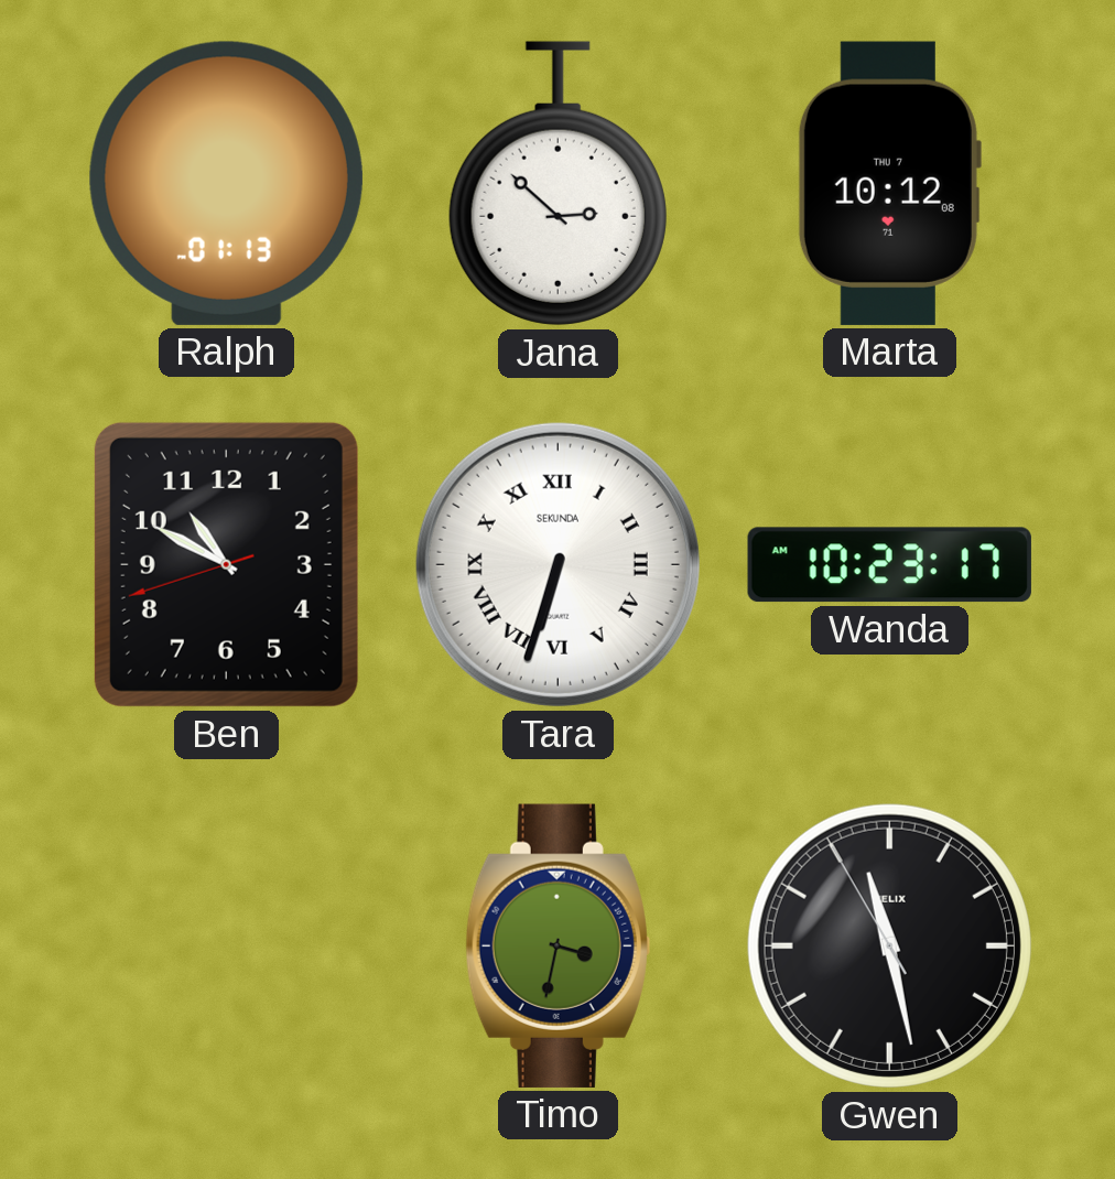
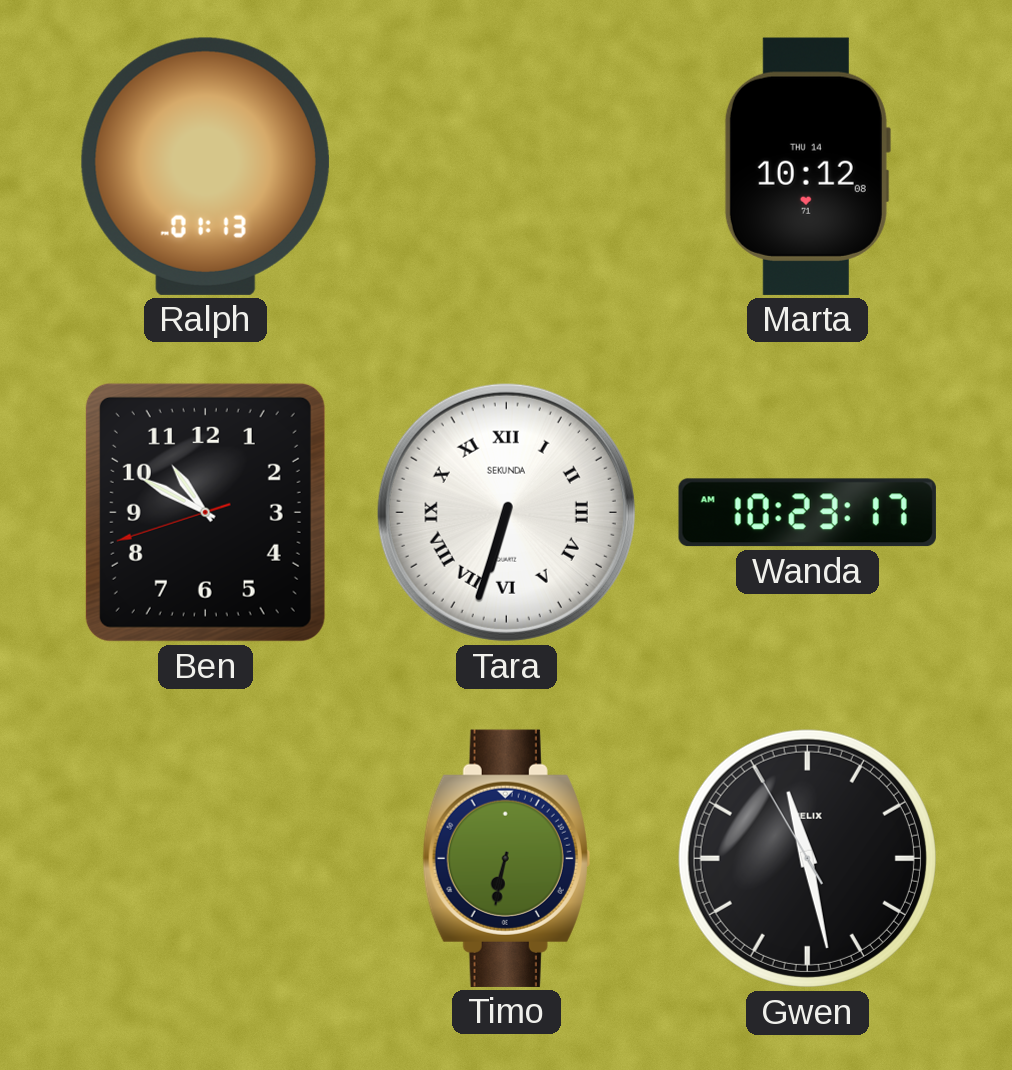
Jana: 2:52 -> none
Marta date: THU 7 -> THU 14
Timo: 3:32 -> 6:32
